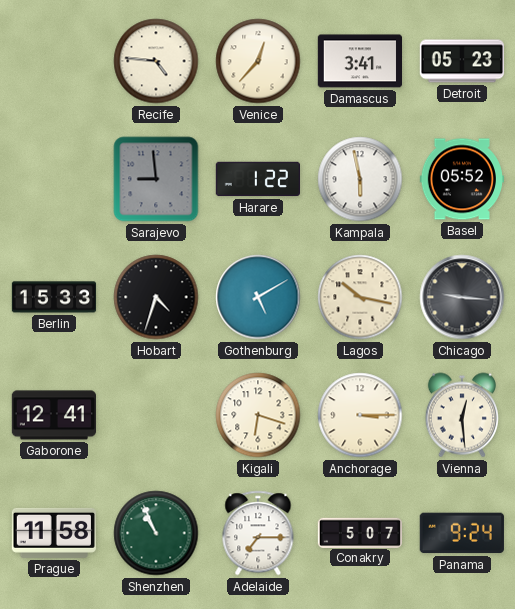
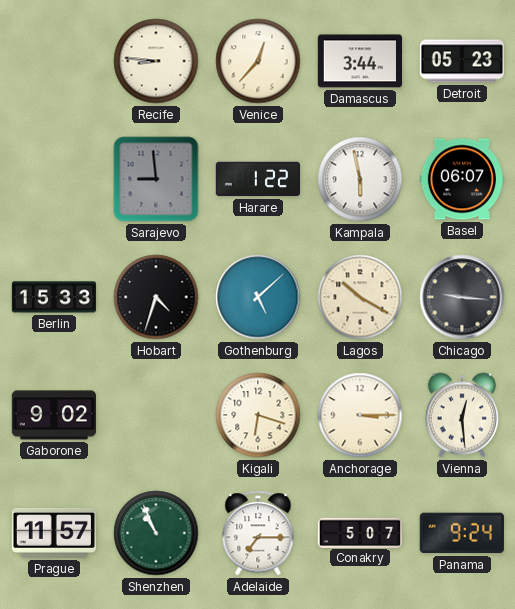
Recife: 4:46 -> 8:46
Damascus: 3:41 -> 3:44
Basel: 05:52 -> 06:07
Gothenburg: 5:10 -> 5:08
Lagos: 10:17 -> 10:20
Gaborone: 12:41 -> 9:02
Prague: 11:58 -> 11:57
